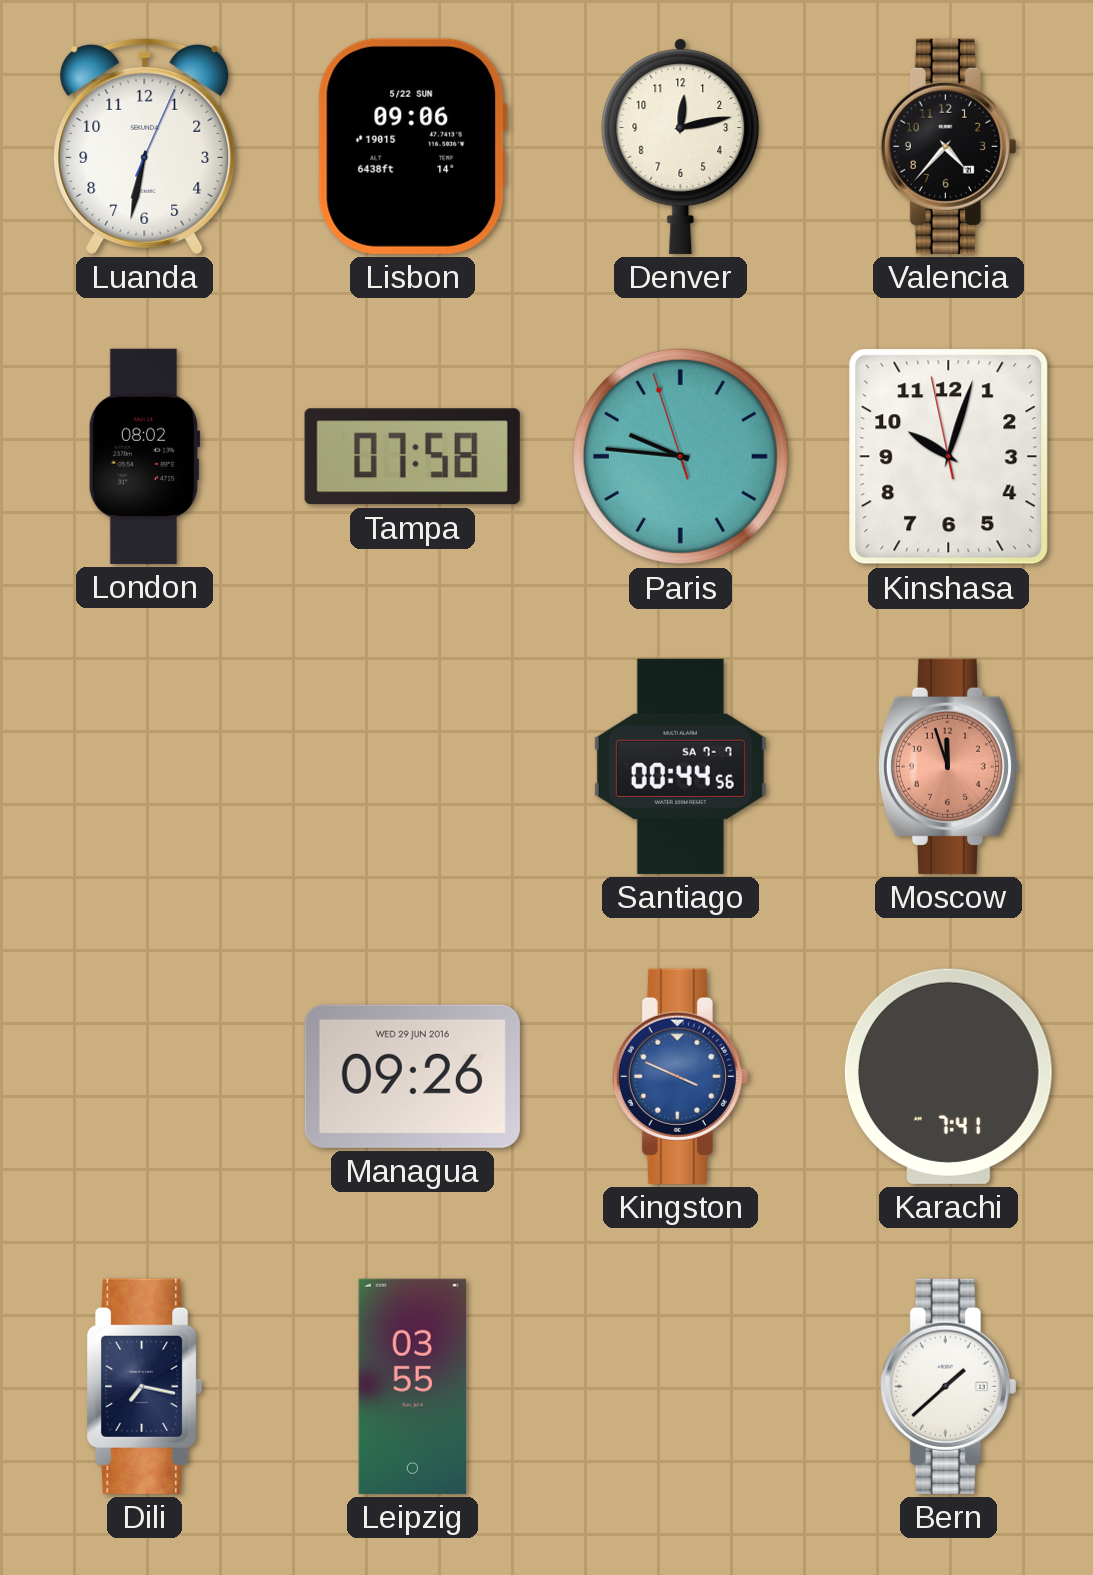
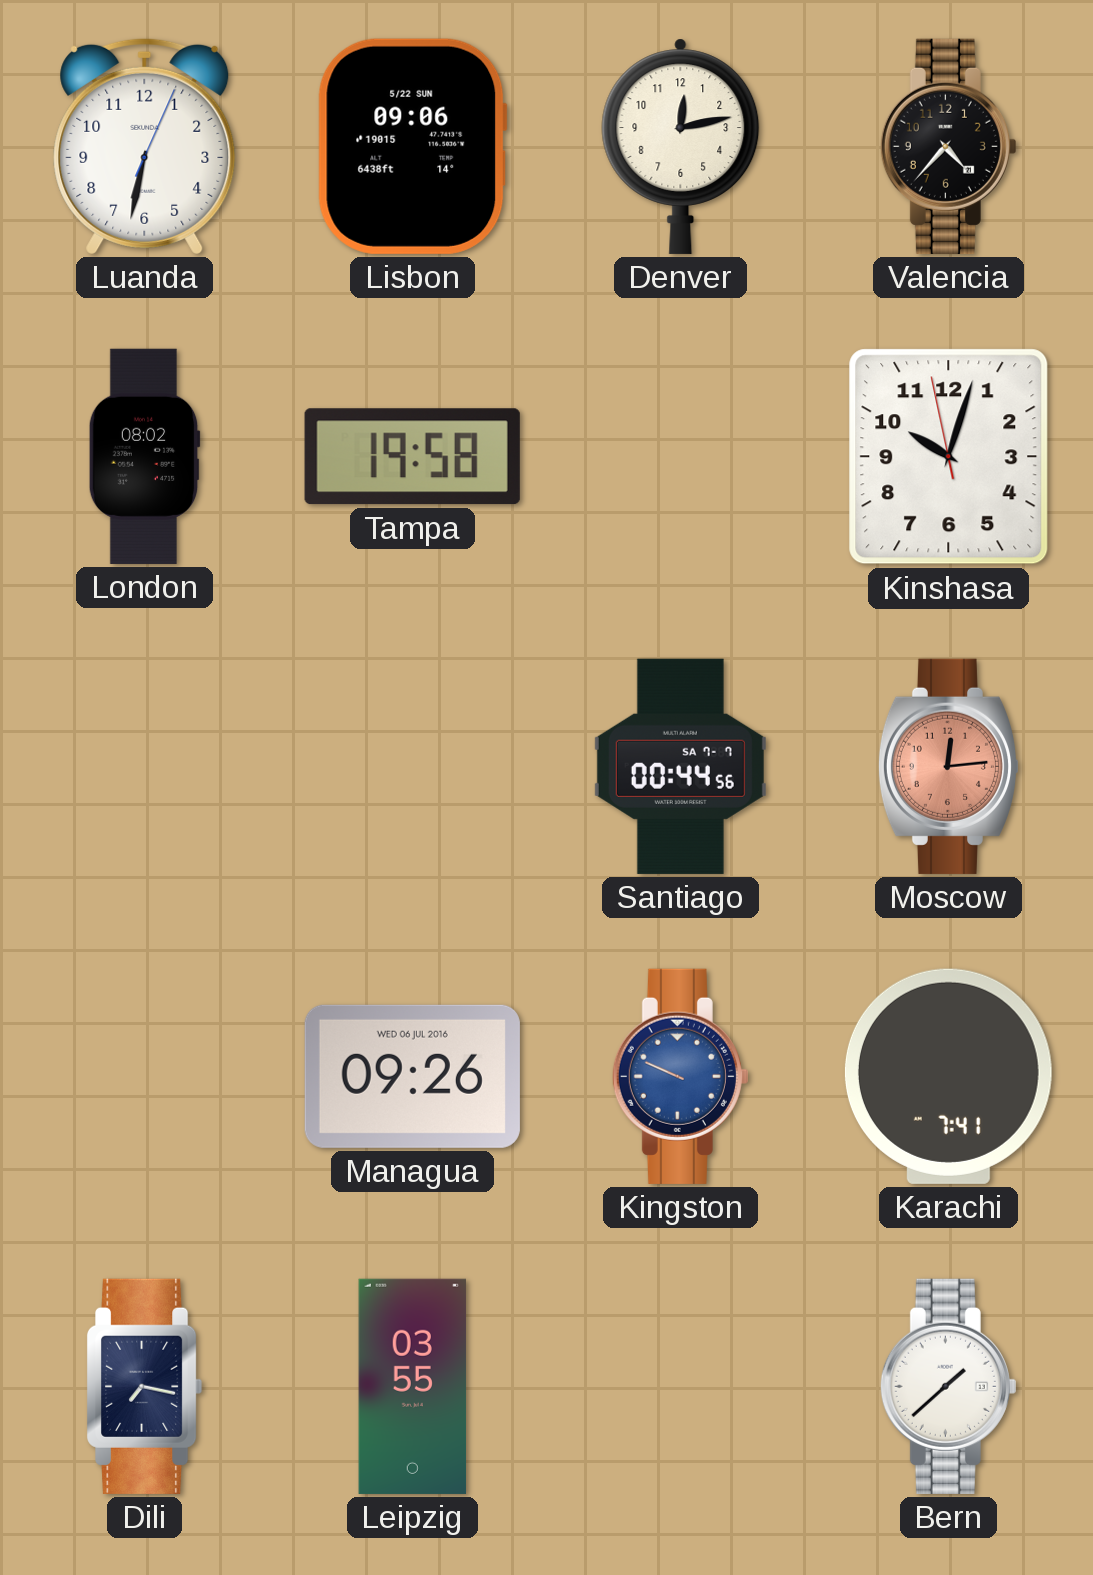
Tampa: 07:58 -> 19:58
Paris: 9:45 -> none
Moscow: 11:57 -> 12:14
Managua date: WED 29 JUN 2016 -> WED 06 JUL 2016
Kingston: 3:49 -> 9:49
